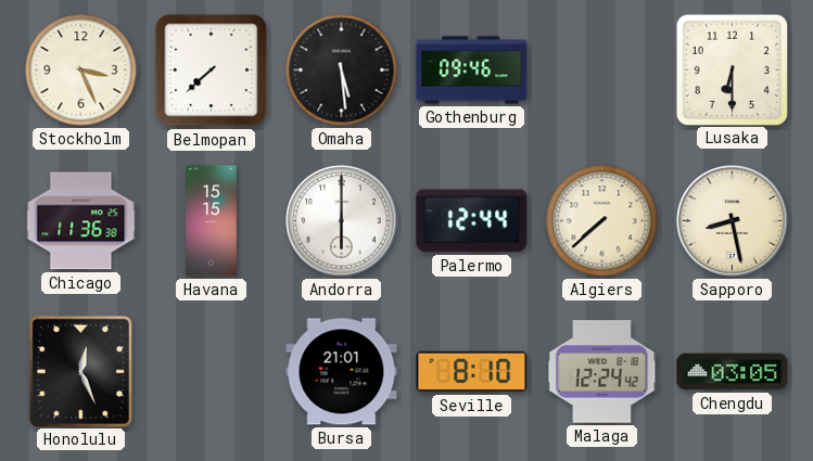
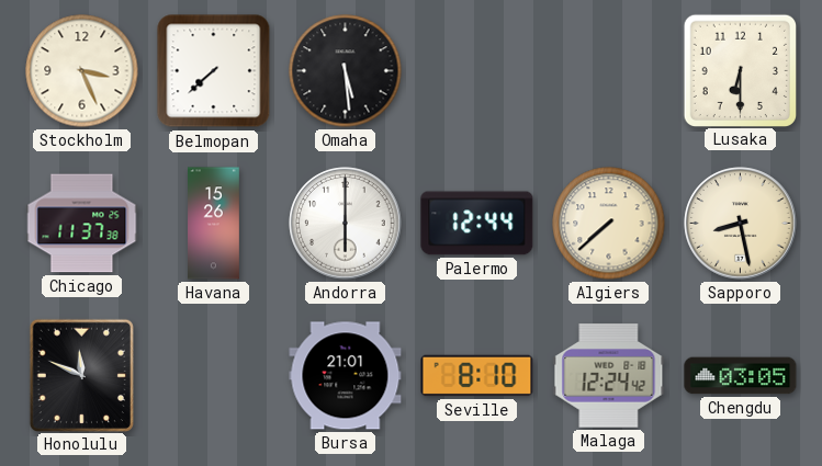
Gothenburg: 09:46 -> none
Chicago: 11:36 -> 11:37
Havana: 15:15 -> 15:26
Honolulu: 12:26 -> 11:49
